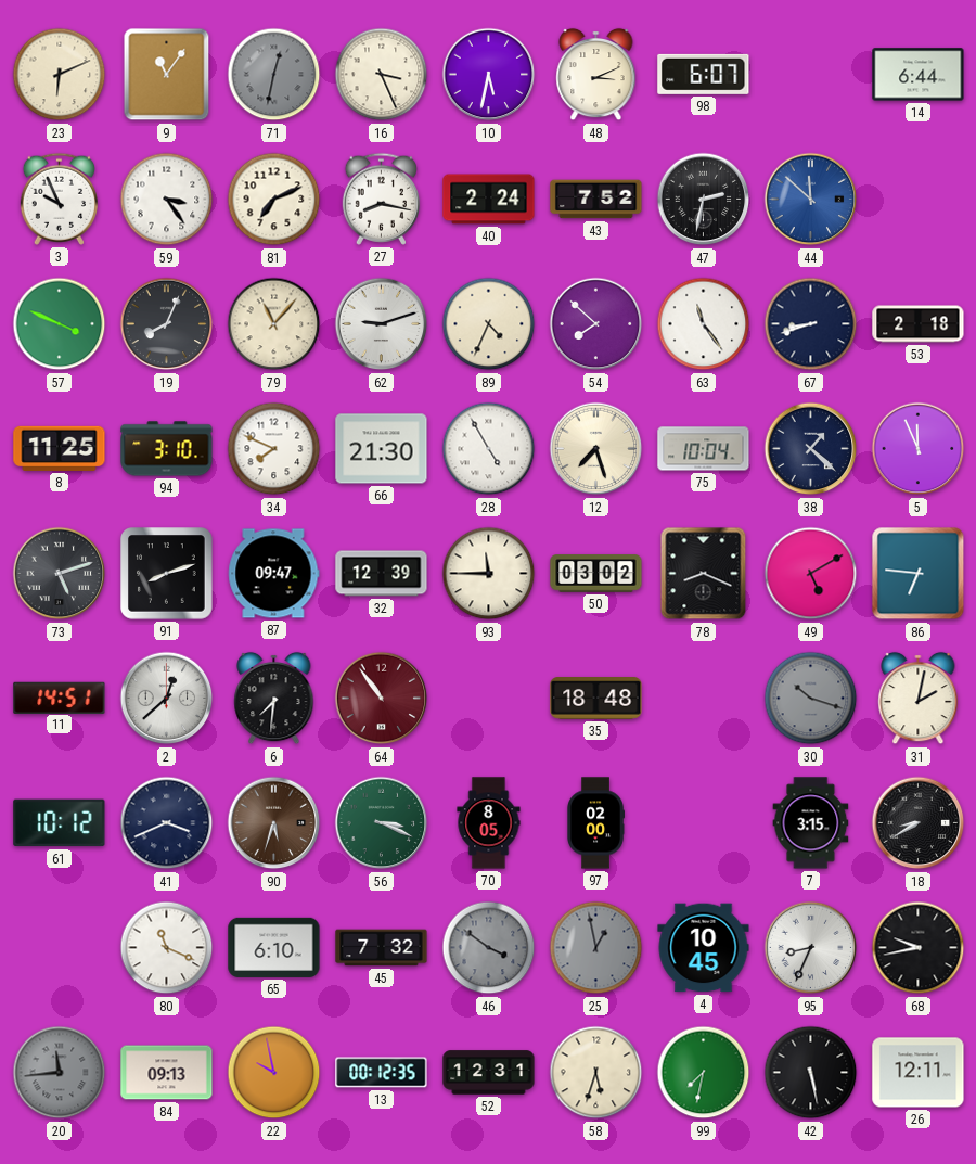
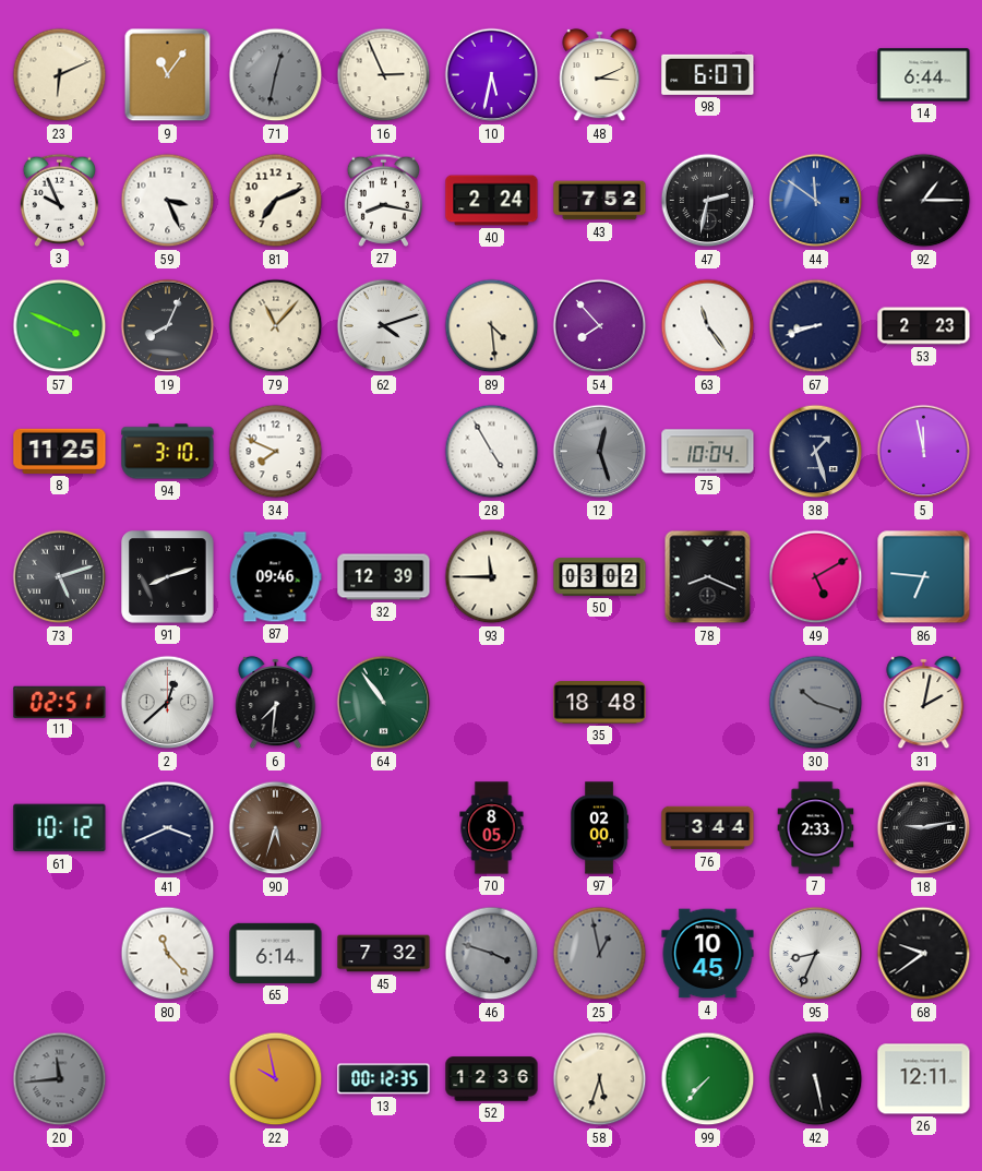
16: 3:26 -> 2:56
59: 3:24 -> 3:26
44: 11:52 -> 11:51
92: none -> 1:15
62: 9:12 -> 4:12
89: 4:34 -> 4:29
54: 7:52 -> 7:53
53: 2:18 -> 2:23
66: 21:30 -> none
12: 7:27 -> 12:27
12 dial: cream -> grey
38: 1:22 -> 1:27
5: 11:56 -> 11:58
87: 09:47 -> 09:46
11: 14:51 -> 02:51
64 dial: burgundy -> green
56: 3:19 -> none
76: none -> 3:44
7: 3:15 -> 2:33
18: 8:40 -> 9:13
80: 11:19 -> 11:23
65: 6:10 -> 6:14
46: 3:51 -> 3:48
68: 9:43 -> 9:39
84: 09:13 -> none
52: 12:31 -> 12:36
99: 7:32 -> 7:37
